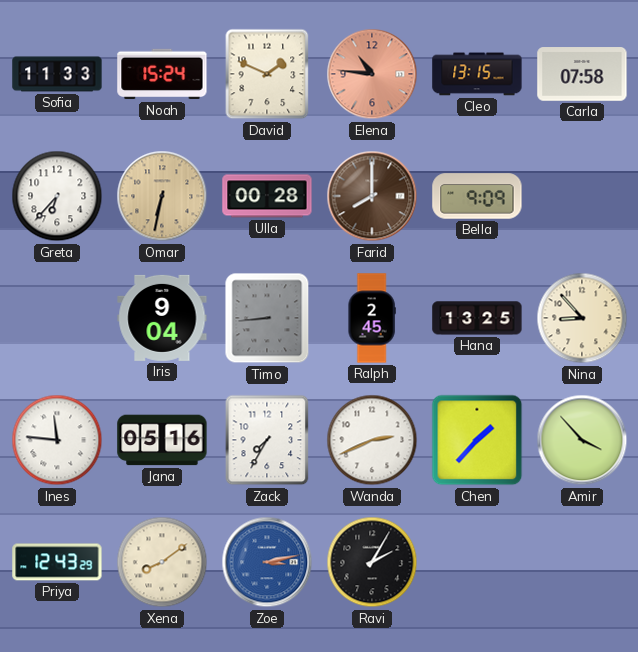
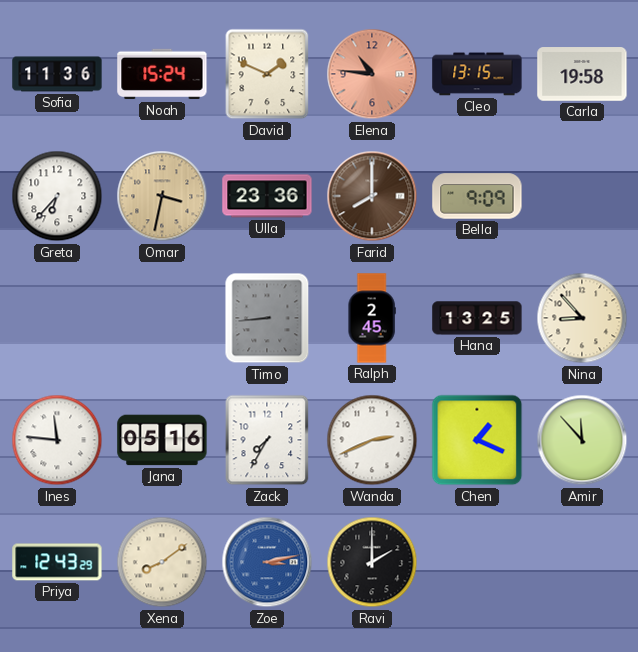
Sofia: 11:33 -> 11:36
Carla: 07:58 -> 19:58
Omar: 6:32 -> 3:32
Ulla: 00:28 -> 23:36
Iris: 9:04 -> none
Chen: 1:37 -> 1:19
Amir: 3:53 -> 11:53
Ravi: 2:05 -> 2:00
